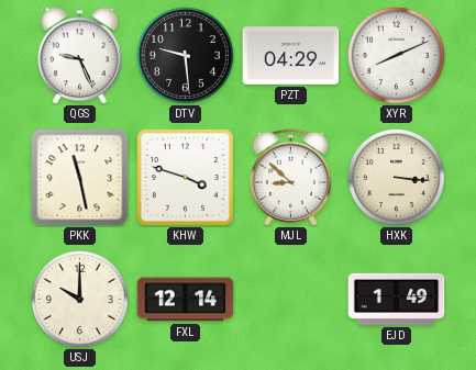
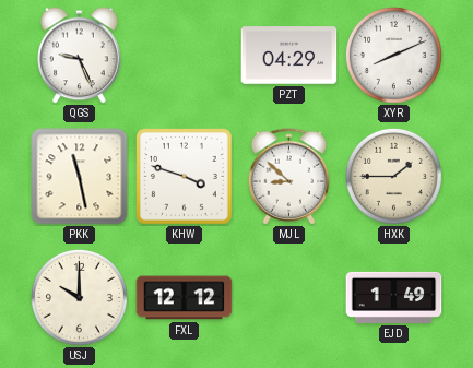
DTV: 9:29 -> none
HXK: 3:16 -> 1:45
FXL: 12:14 -> 12:12
